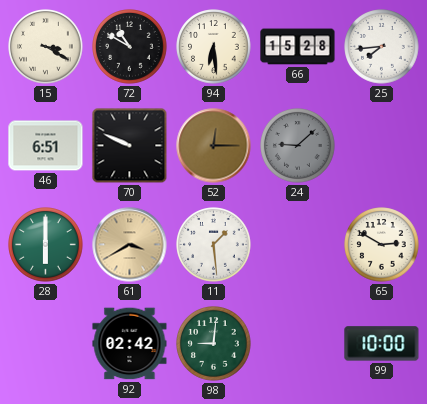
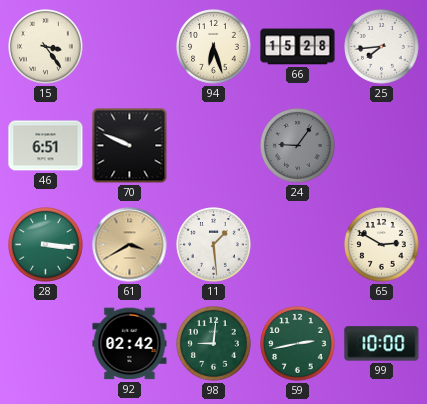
15: 3:20 -> 3:24
72: 10:50 -> none
94: 6:29 -> 6:27
52: 12:15 -> none
24: 9:08 -> 9:06
28: 6:00 -> 3:16
59: none -> 2:43
